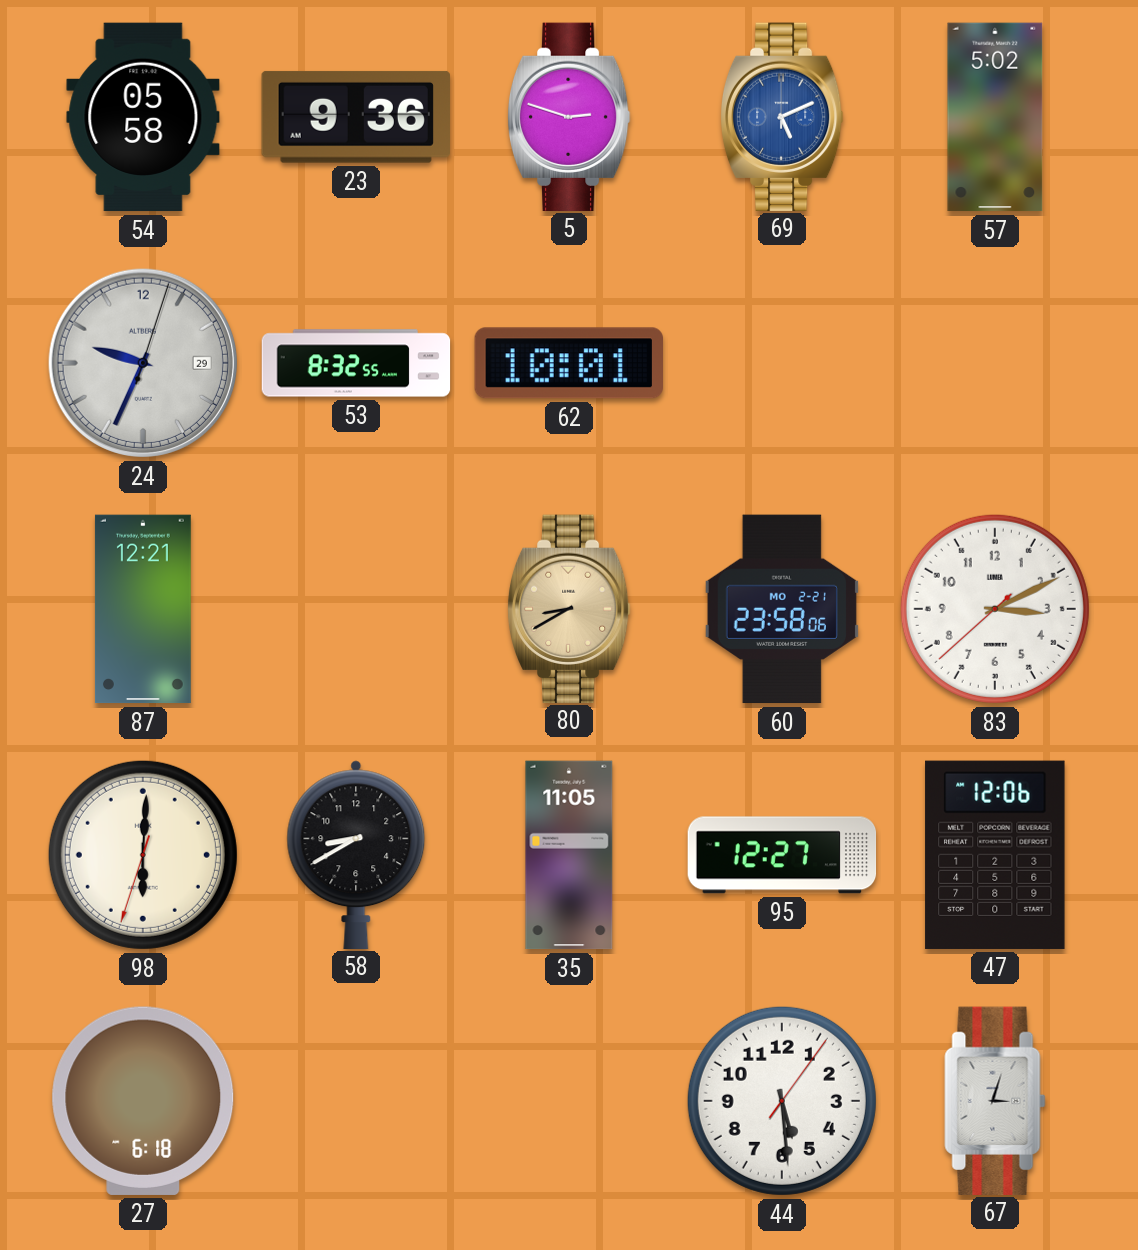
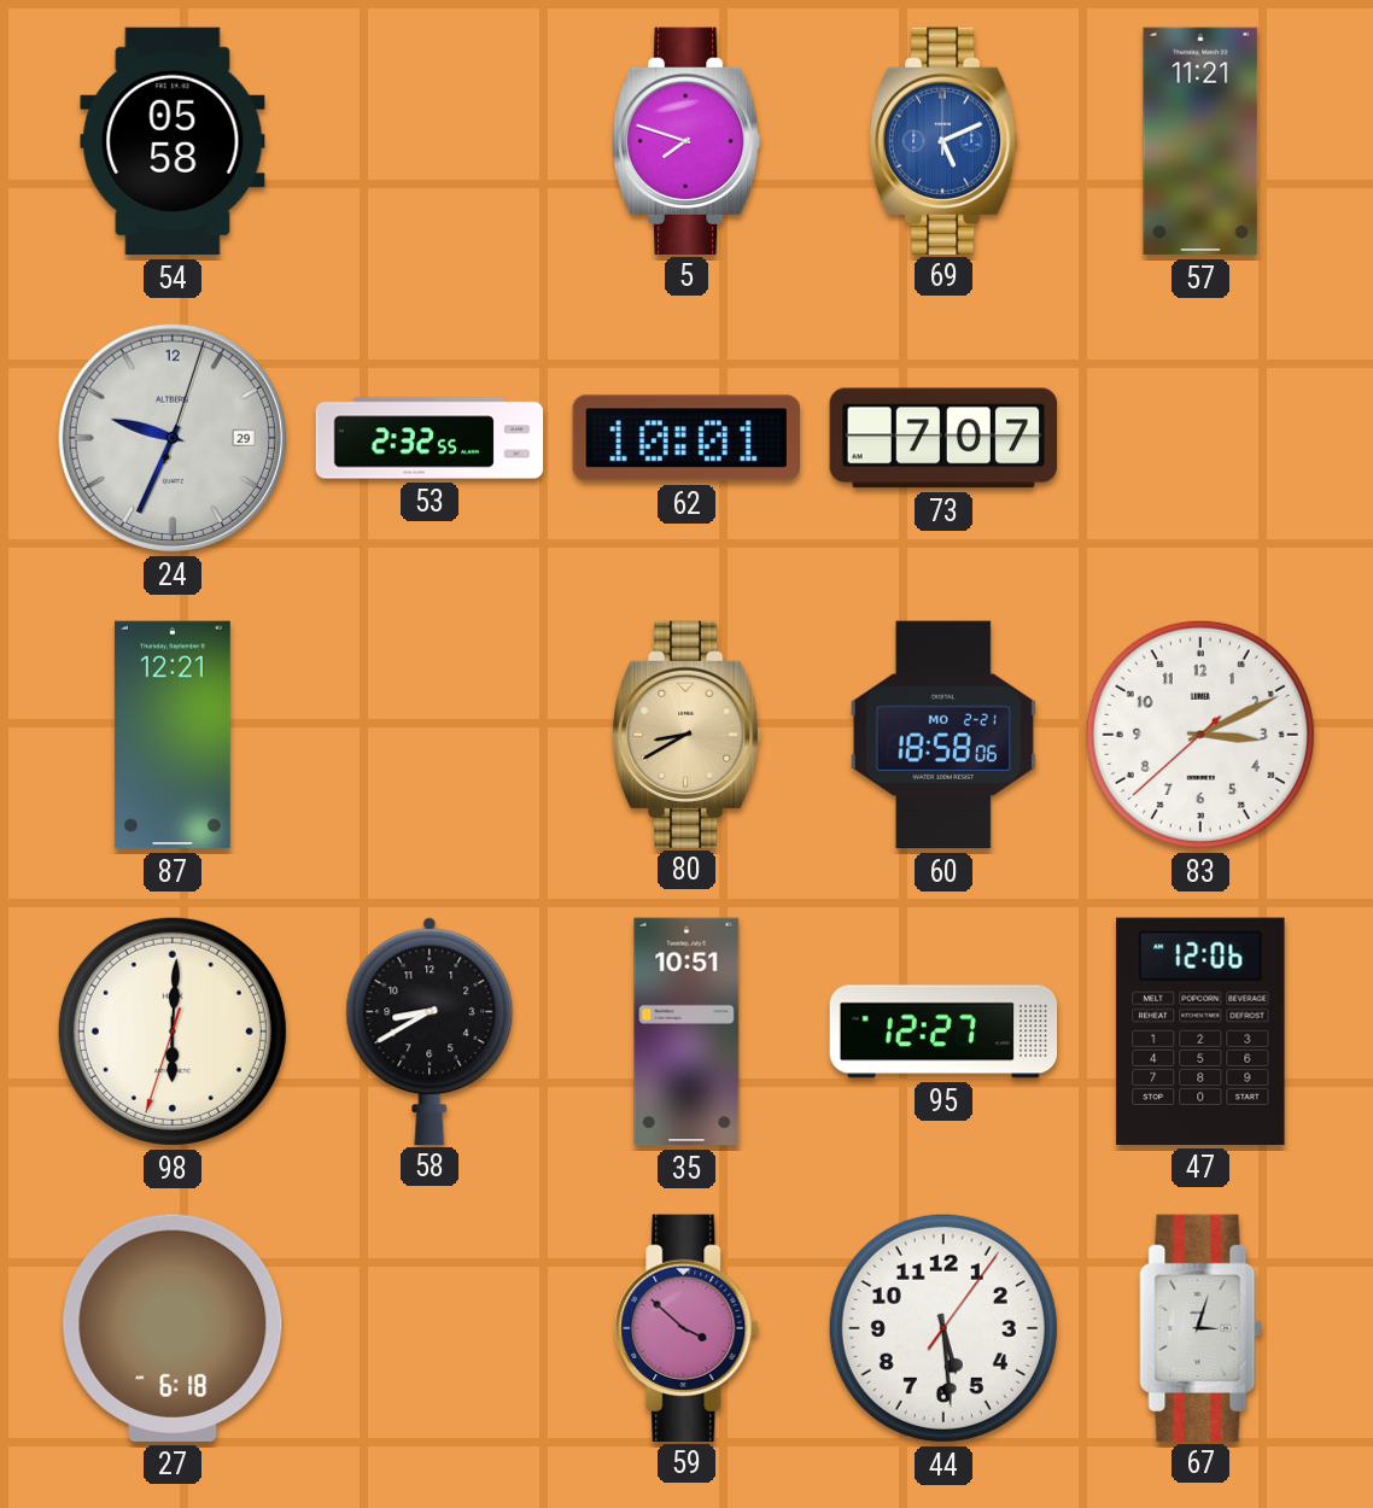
23: 9:36 -> none
5: 2:48 -> 7:48
57: 5:02 -> 11:21
53: 8:32 -> 2:32
73: none -> 7:07
60: 23:58 -> 18:58
35: 11:05 -> 10:51
59: none -> 3:52
